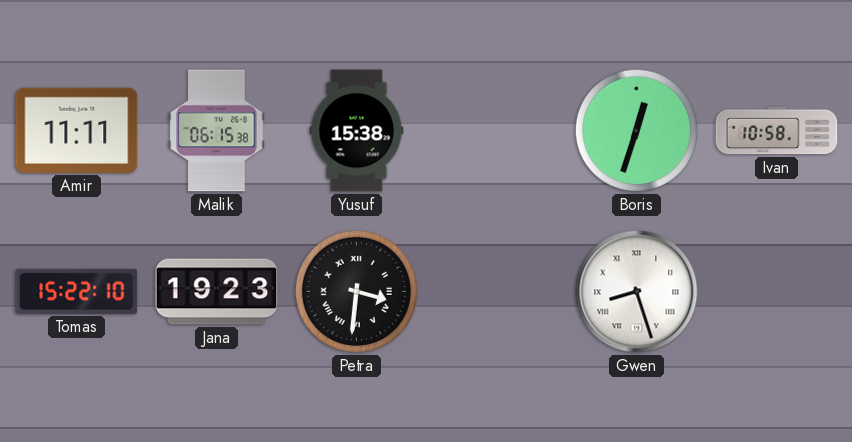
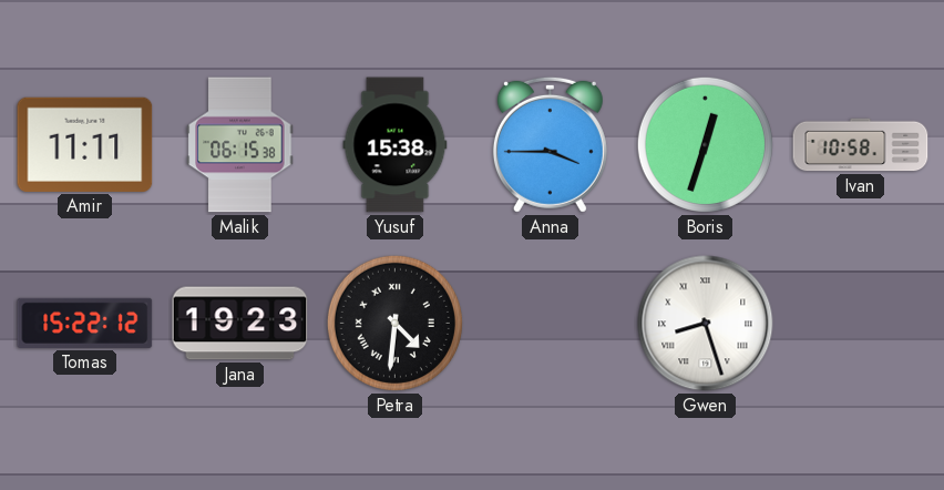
Anna: none -> 3:45
Tomas: 15:22:10 -> 15:22:12
Petra: 3:31 -> 4:31
